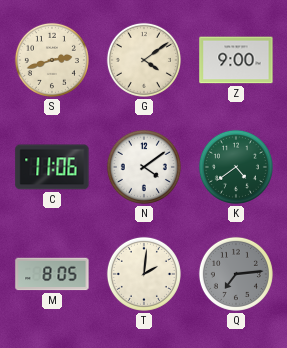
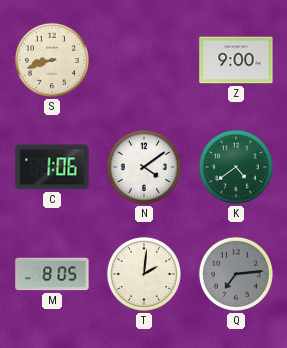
S: 2:42 -> 8:42
G: 4:09 -> none
C: 11:06 -> 1:06
